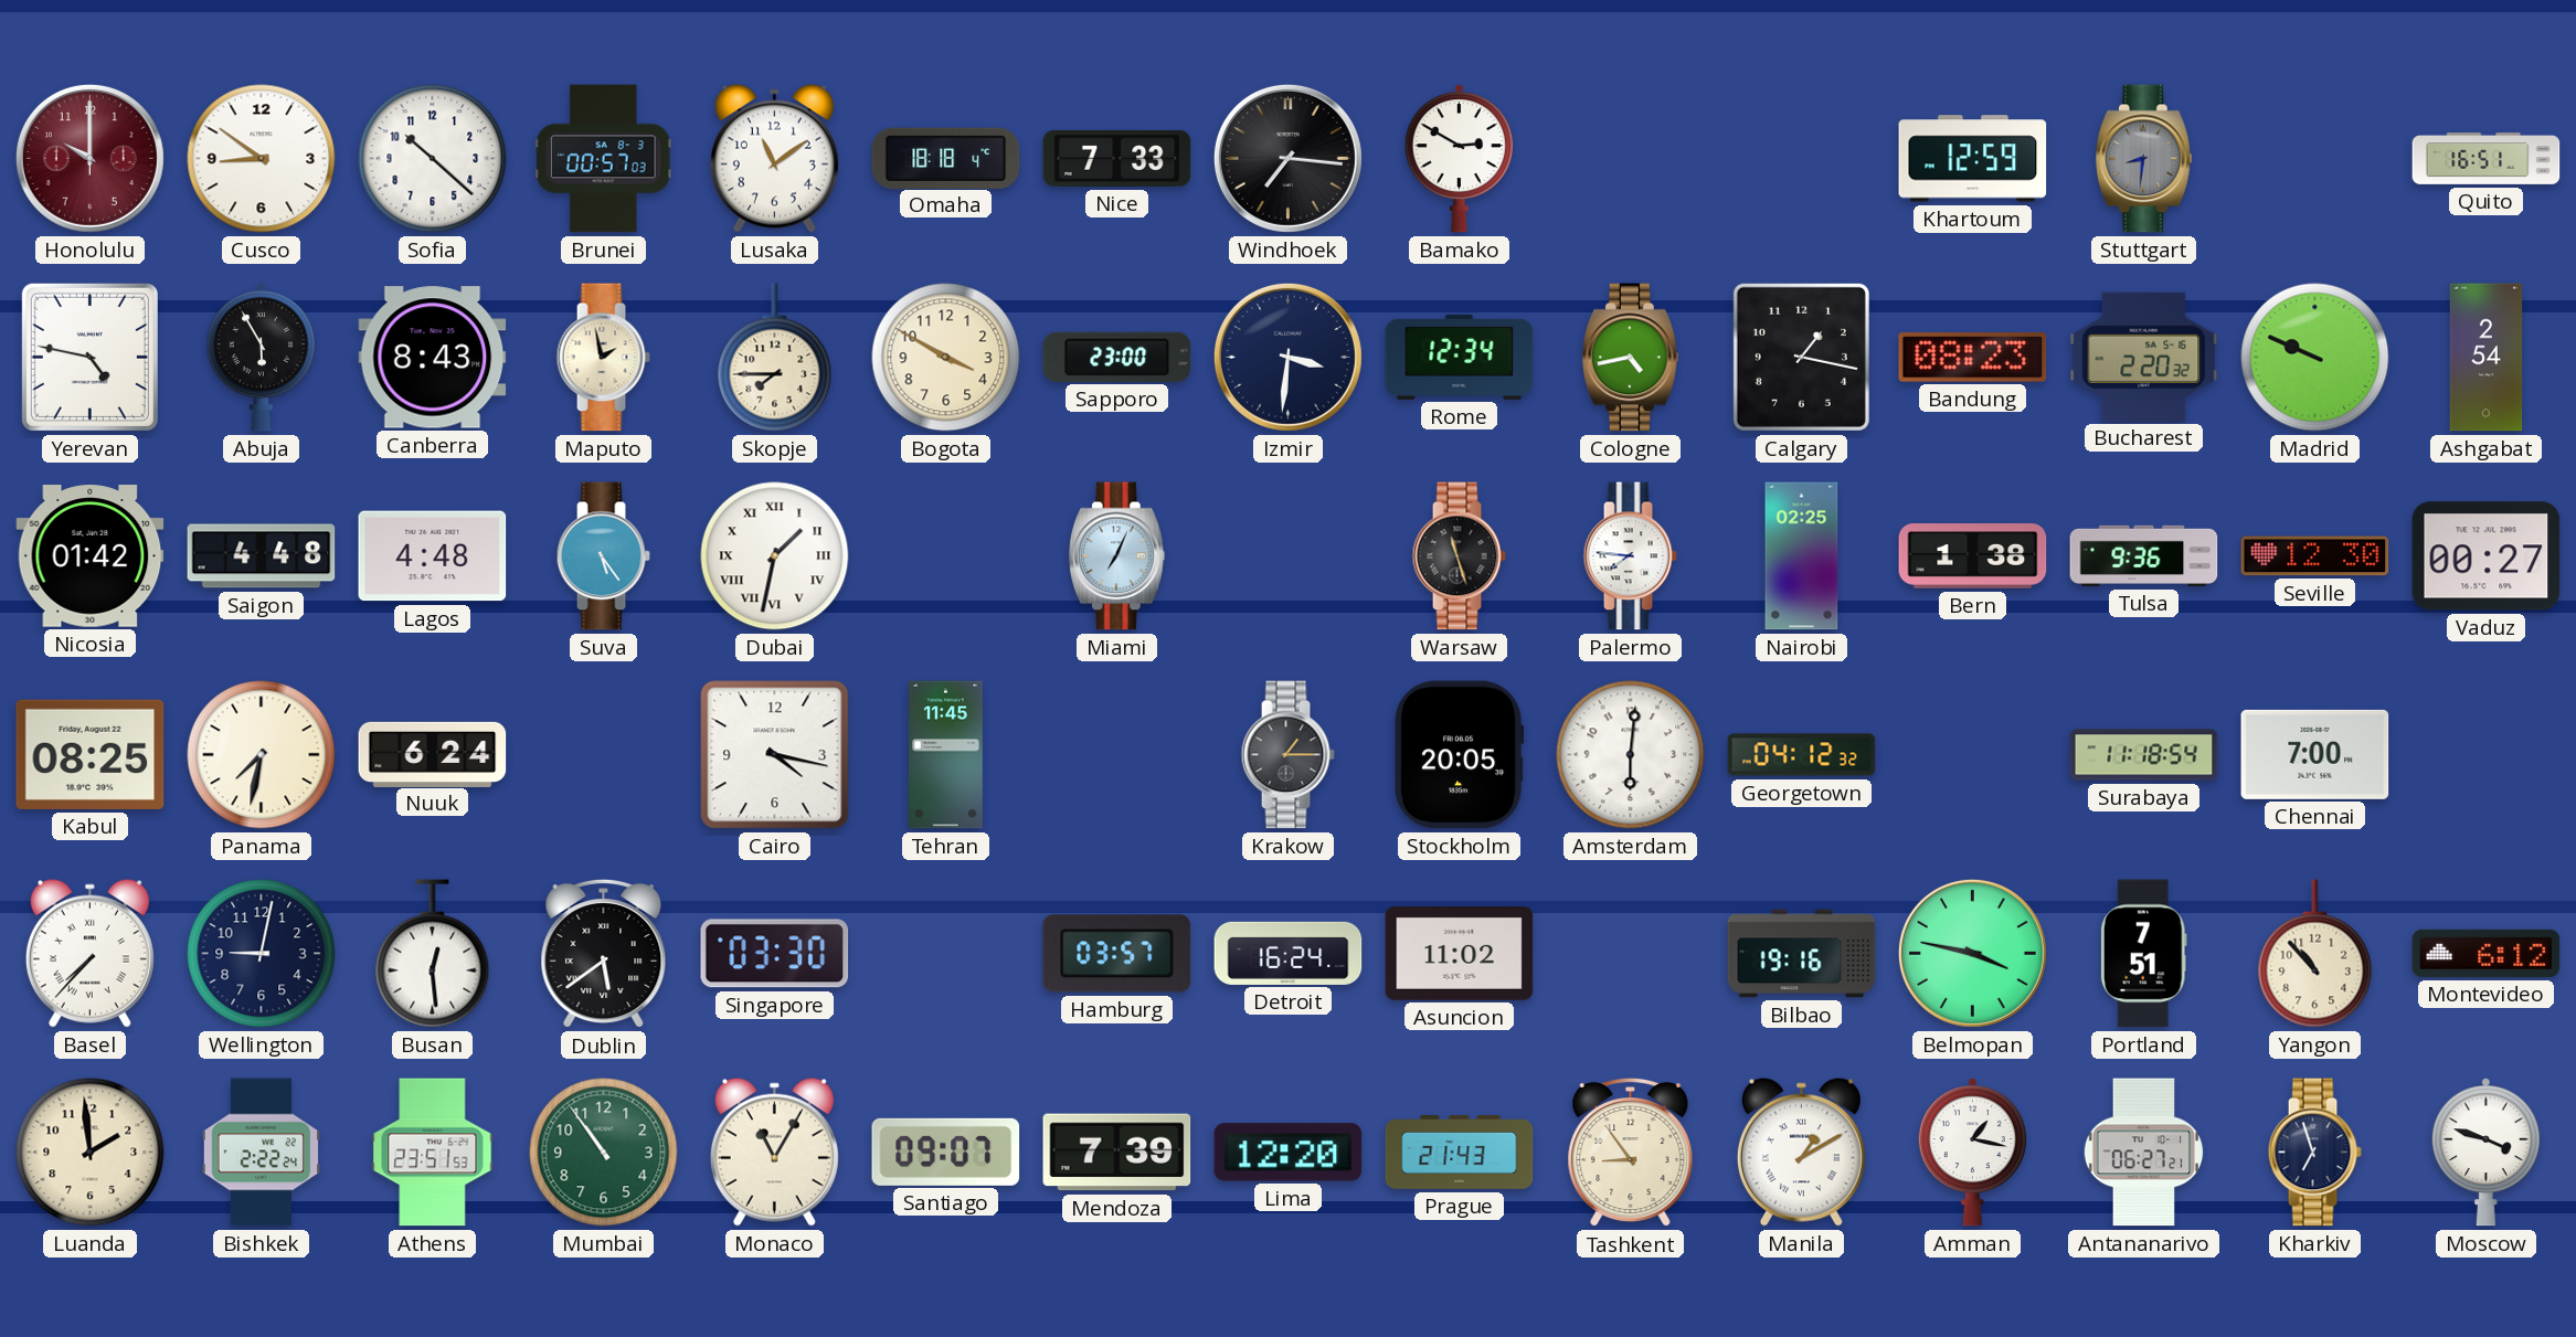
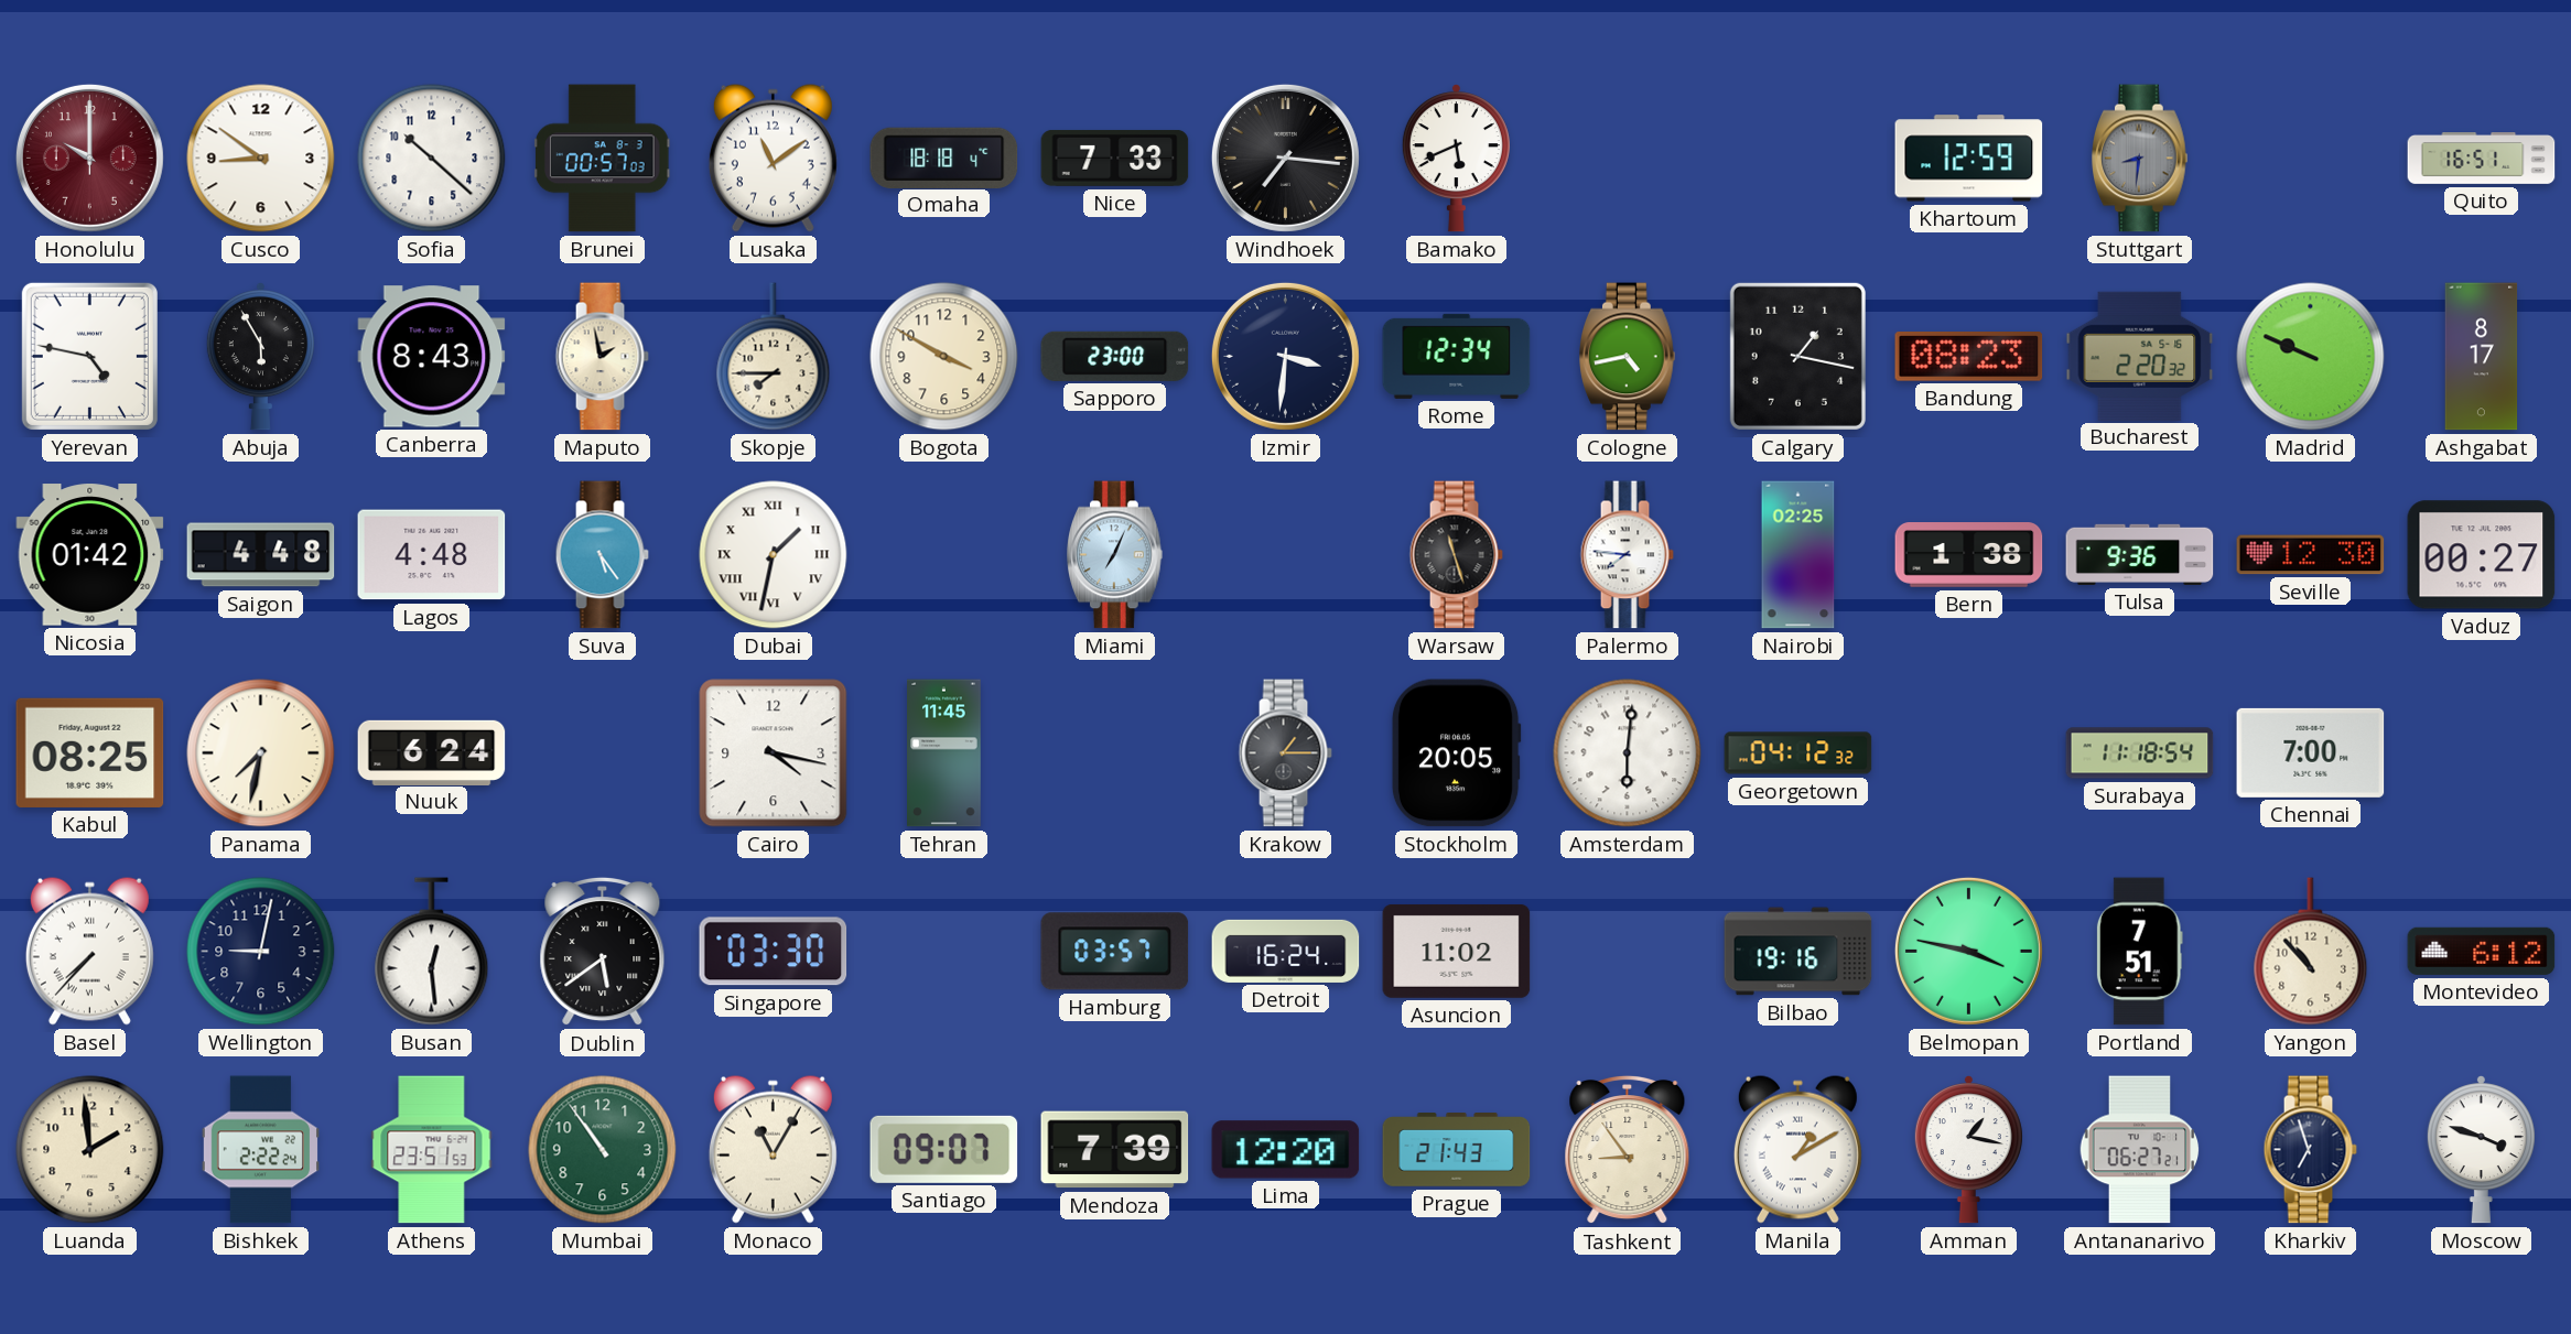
Bamako: 2:50 -> 5:41
Ashgabat: 2:54 -> 8:17
